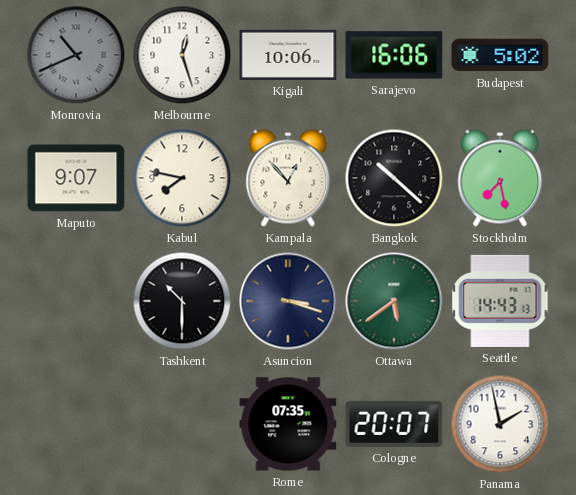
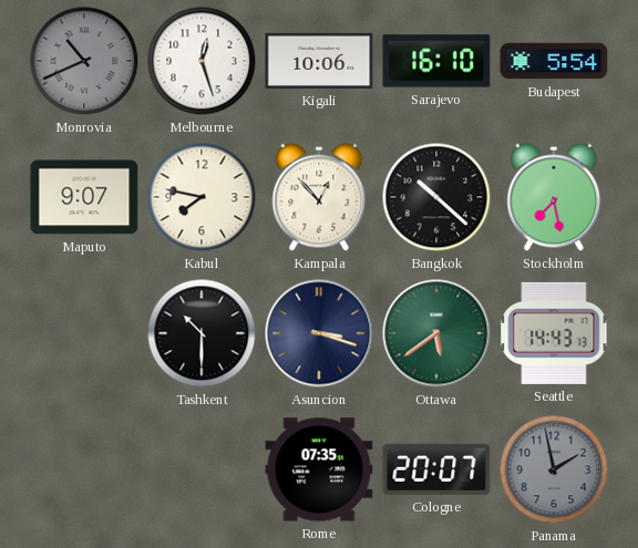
Sarajevo: 16:06 -> 16:10
Budapest: 5:02 -> 5:54
Panama dial: white -> grey
